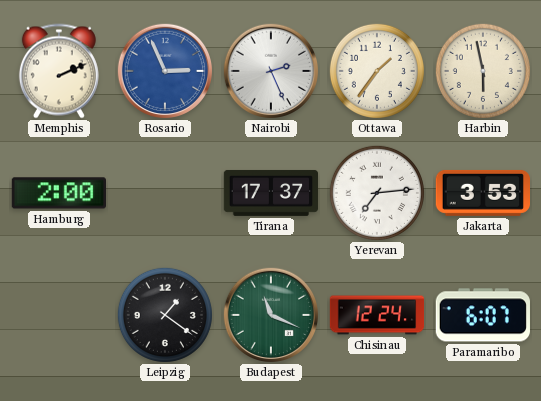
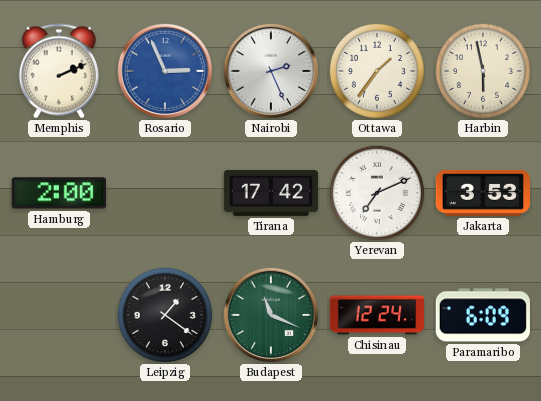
Tirana: 17:37 -> 17:42
Yerevan: 7:14 -> 7:11
Paramaribo: 6:07 -> 6:09
